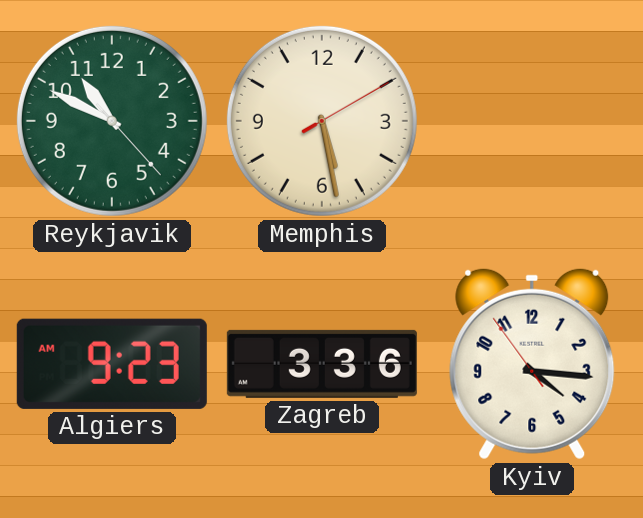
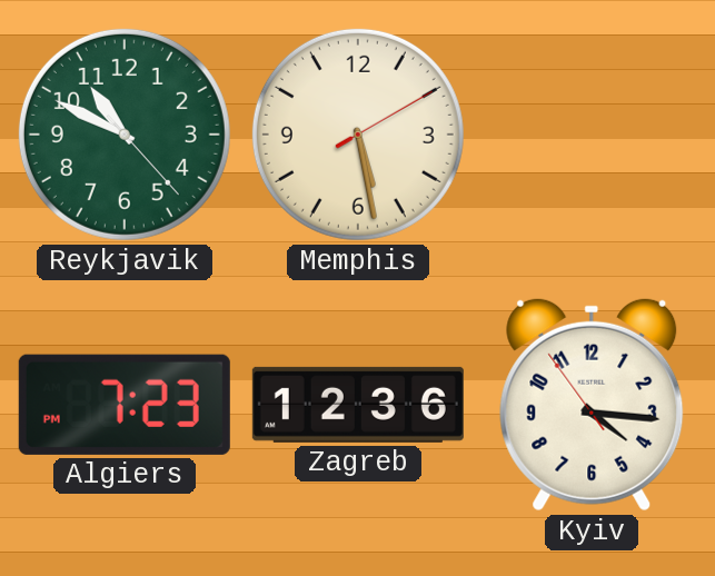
Algiers: 9:23 -> 7:23
Zagreb: 3:36 -> 12:36
